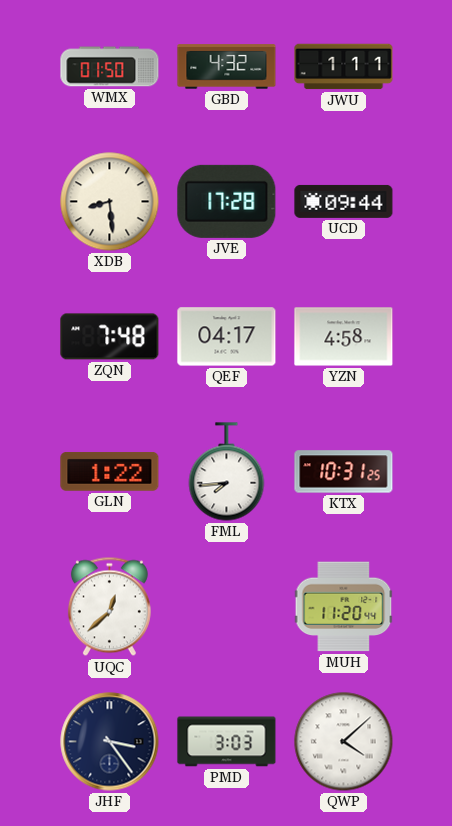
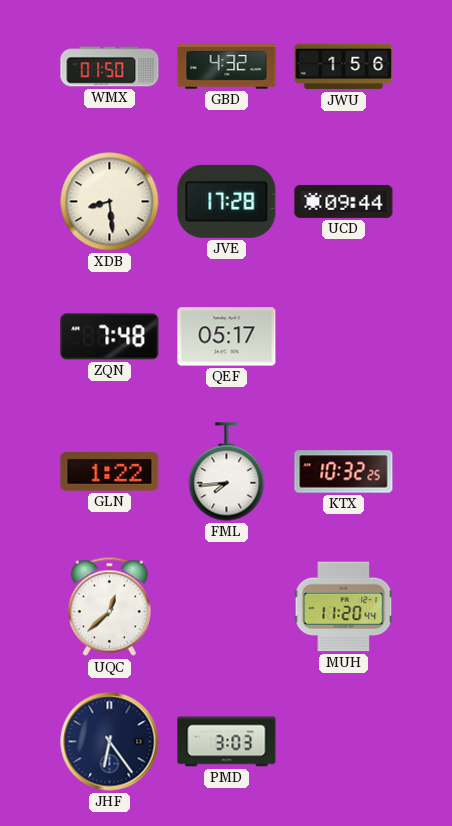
JWU: 1:11 -> 1:56
QEF: 04:17 -> 05:17
YZN: 4:58 -> none
KTX: 10:31 -> 10:32
JHF: 3:24 -> 6:24
QWP: 4:08 -> none
